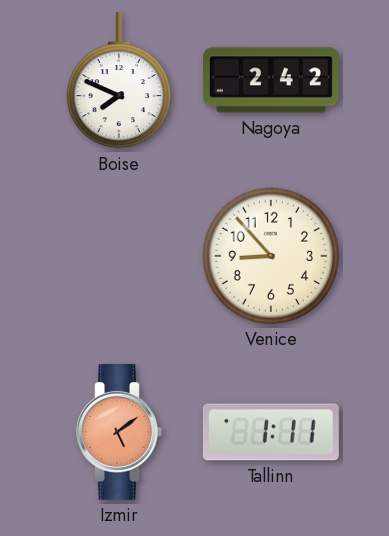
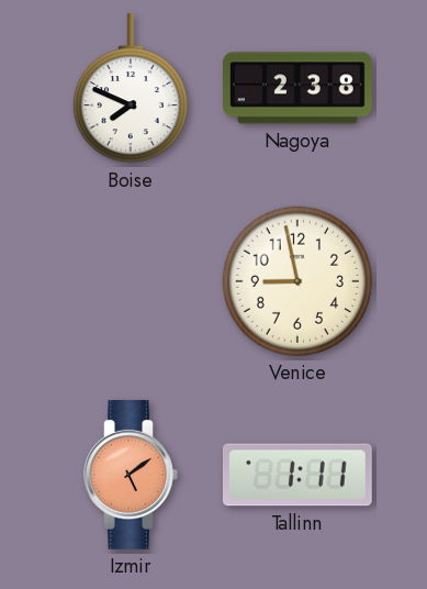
Nagoya: 2:42 -> 2:38
Venice: 8:53 -> 8:58
